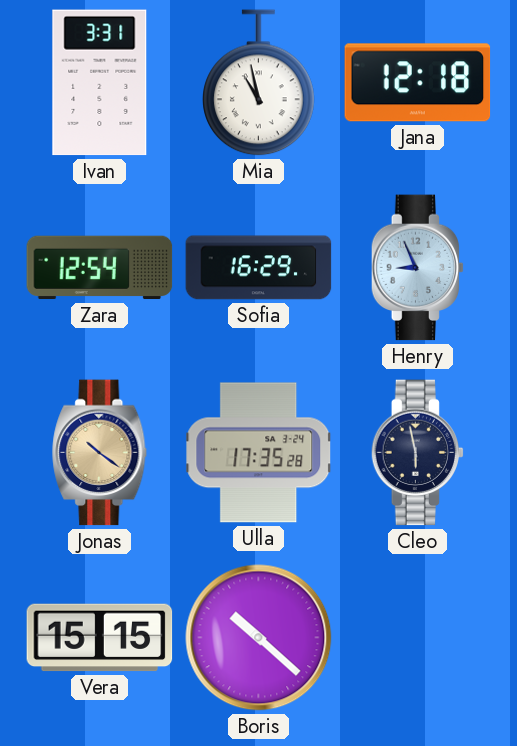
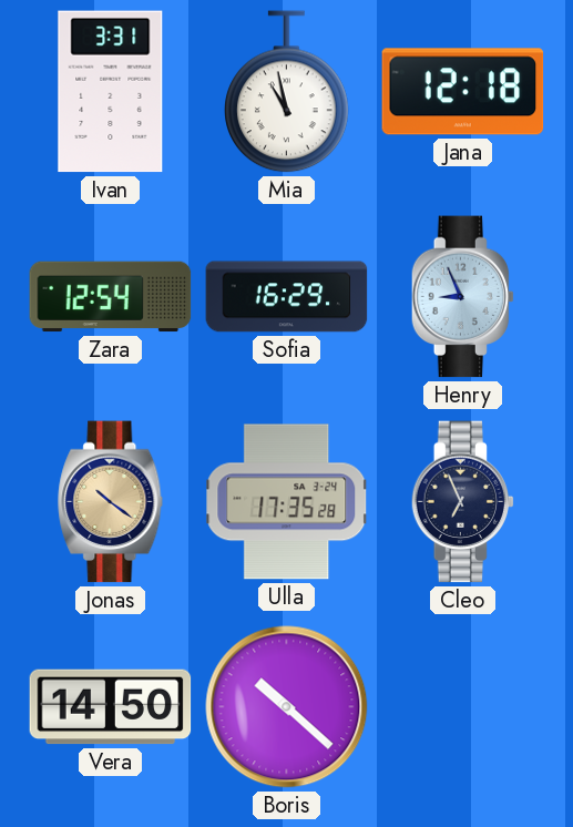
Cleo: 5:58 -> 6:56
Vera: 15:15 -> 14:50
